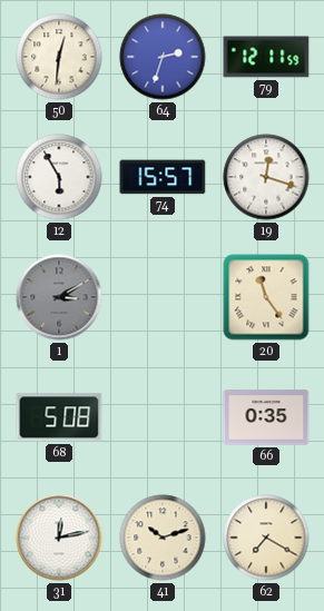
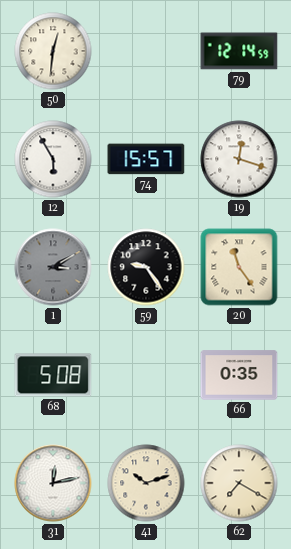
64: 2:33 -> none
79: 12:11 -> 12:14
59: none -> 9:24
